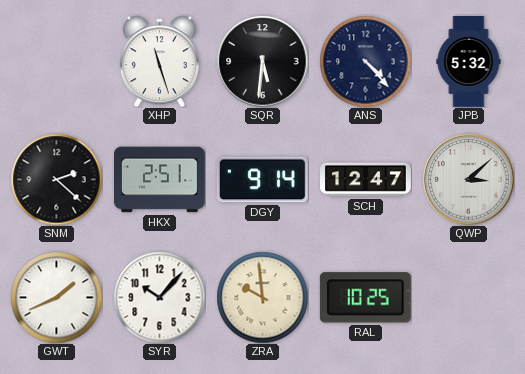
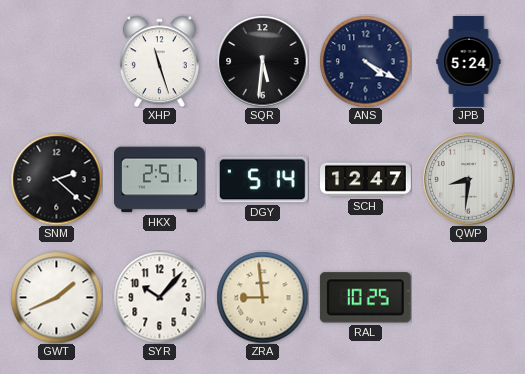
ANS: 4:23 -> 4:20
JPB: 5:32 -> 5:24
DGY: 9:14 -> 5:14
QWP: 3:08 -> 8:31
ZRA: 9:59 -> 8:59
